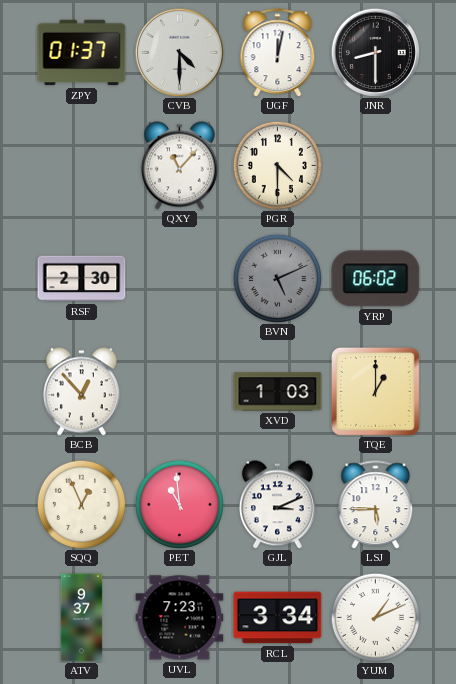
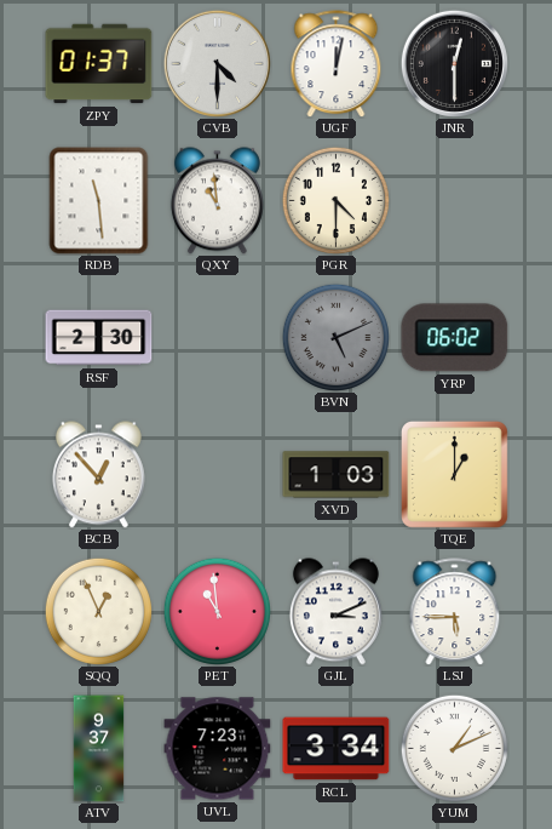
JNR: 8:30 -> 12:30
RDB: none -> 11:29
QXY: 11:07 -> 10:59
